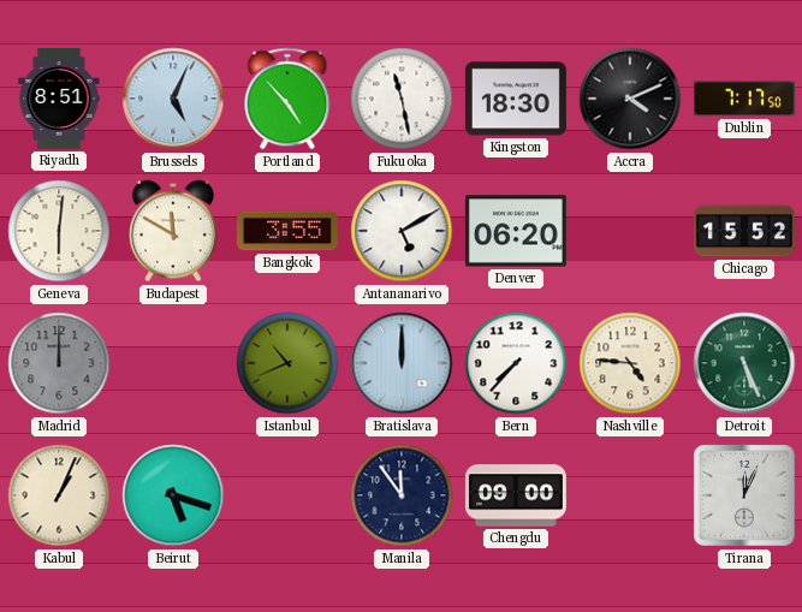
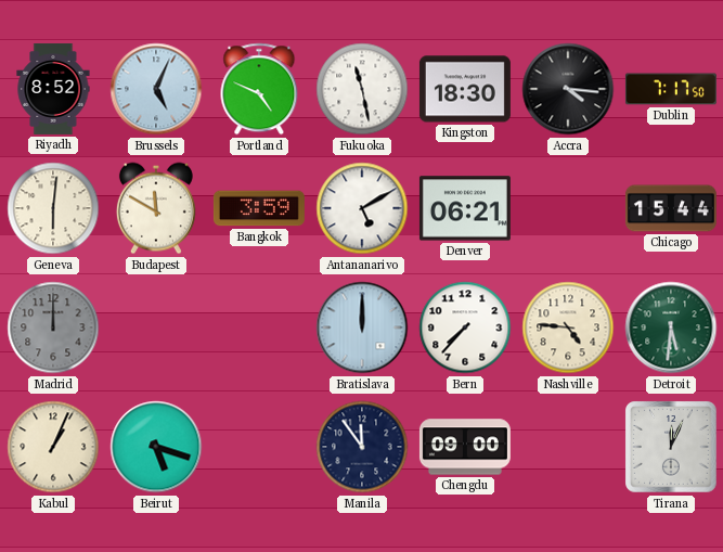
Riyadh: 8:51 -> 8:52
Portland: 4:53 -> 4:49
Accra: 4:11 -> 4:16
Bangkok: 3:55 -> 3:59
Denver: 06:20 -> 06:21
Chicago: 15:52 -> 15:44
Istanbul: 10:41 -> none
Detroit: 5:26 -> 5:31
